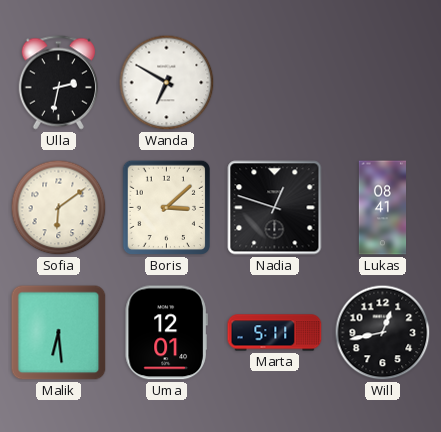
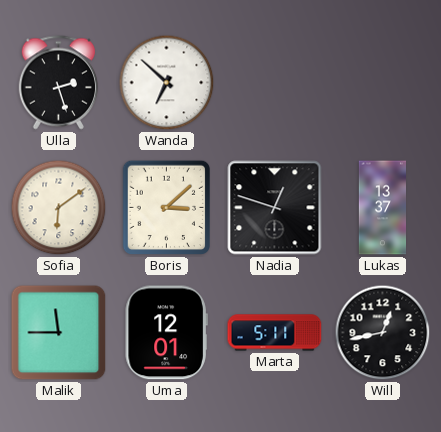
Ulla: 2:32 -> 2:27
Wanda: 6:50 -> 6:52
Lukas: 08:41 -> 13:37
Malik: 6:29 -> 11:45
